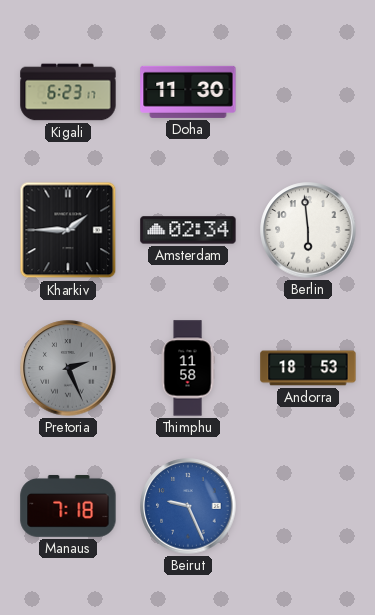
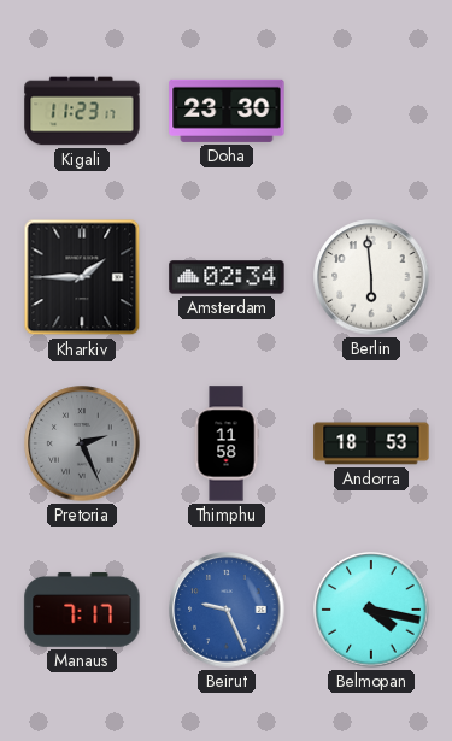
Kigali: 6:23 -> 11:23
Doha: 11:30 -> 23:30
Manaus: 7:18 -> 7:17
Belmopan: none -> 4:17
